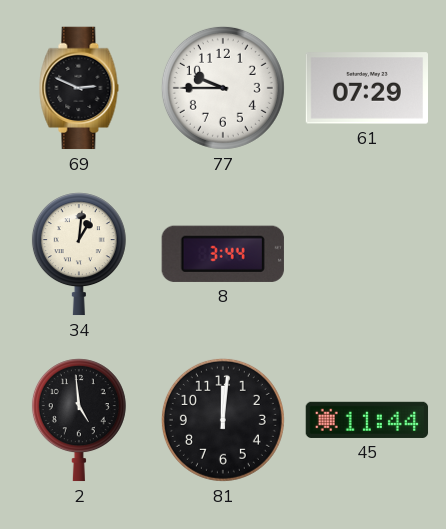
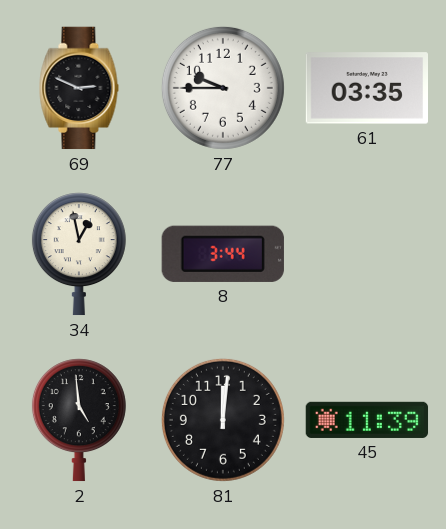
61: 07:29 -> 03:35
34: 1:01 -> 12:58
45: 11:44 -> 11:39
